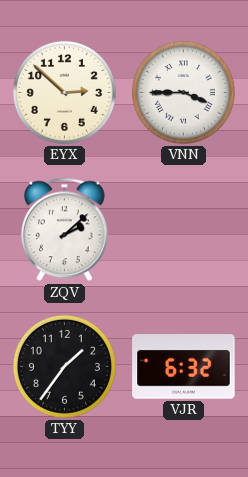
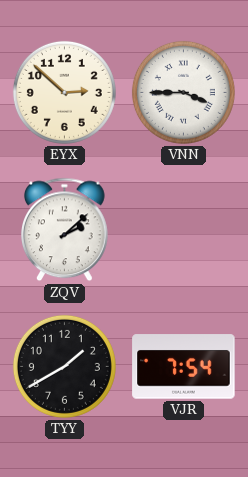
TYY: 1:36 -> 1:40
VJR: 6:32 -> 7:54
